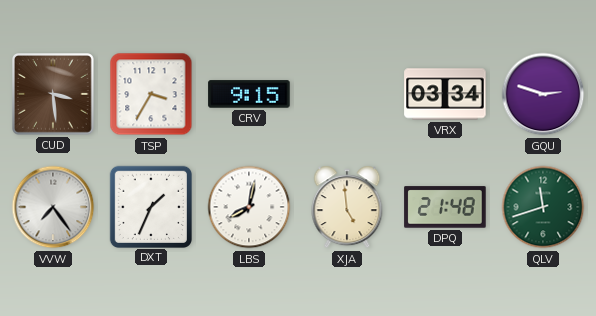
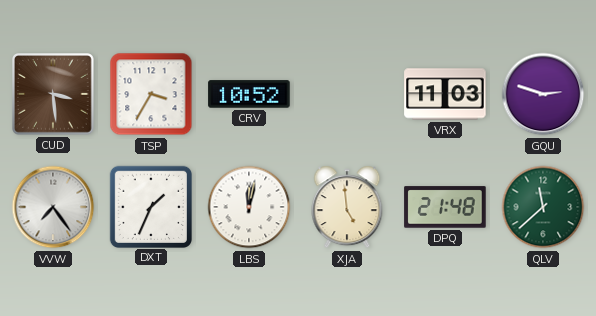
CRV: 9:15 -> 10:52
VRX: 03:34 -> 11:03
LBS: 8:02 -> 12:02
QLV: 11:42 -> 11:38
